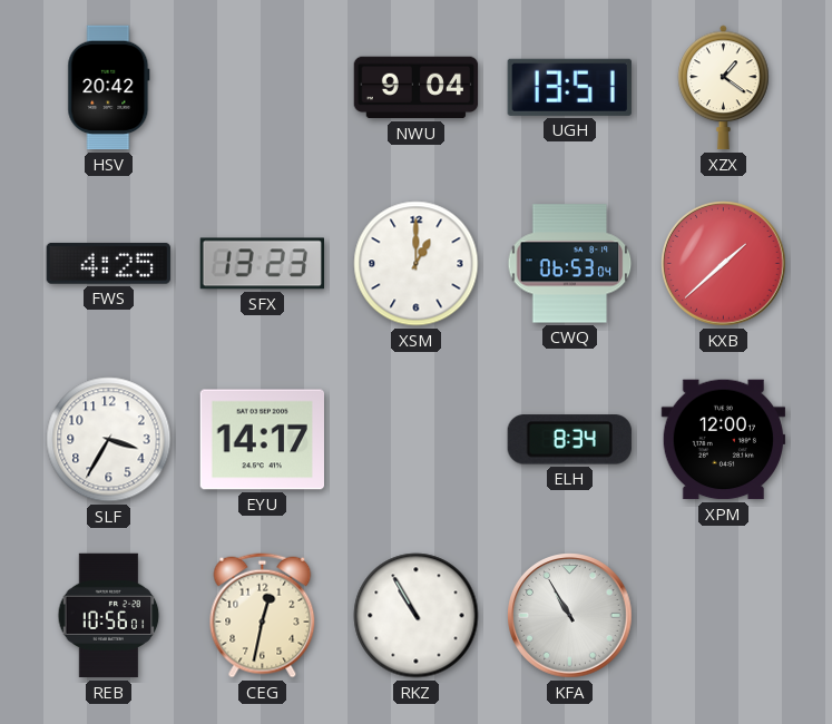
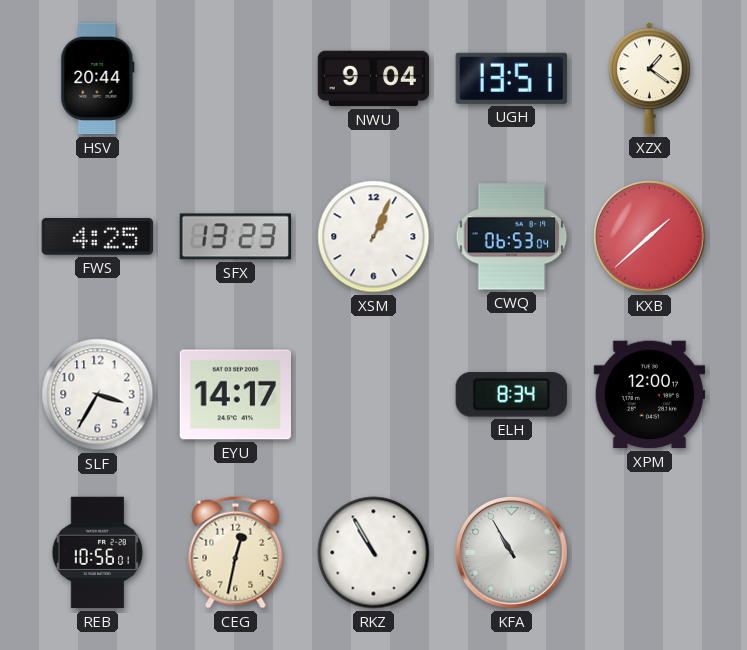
HSV: 20:42 -> 20:44
XSM: 1:00 -> 1:04
